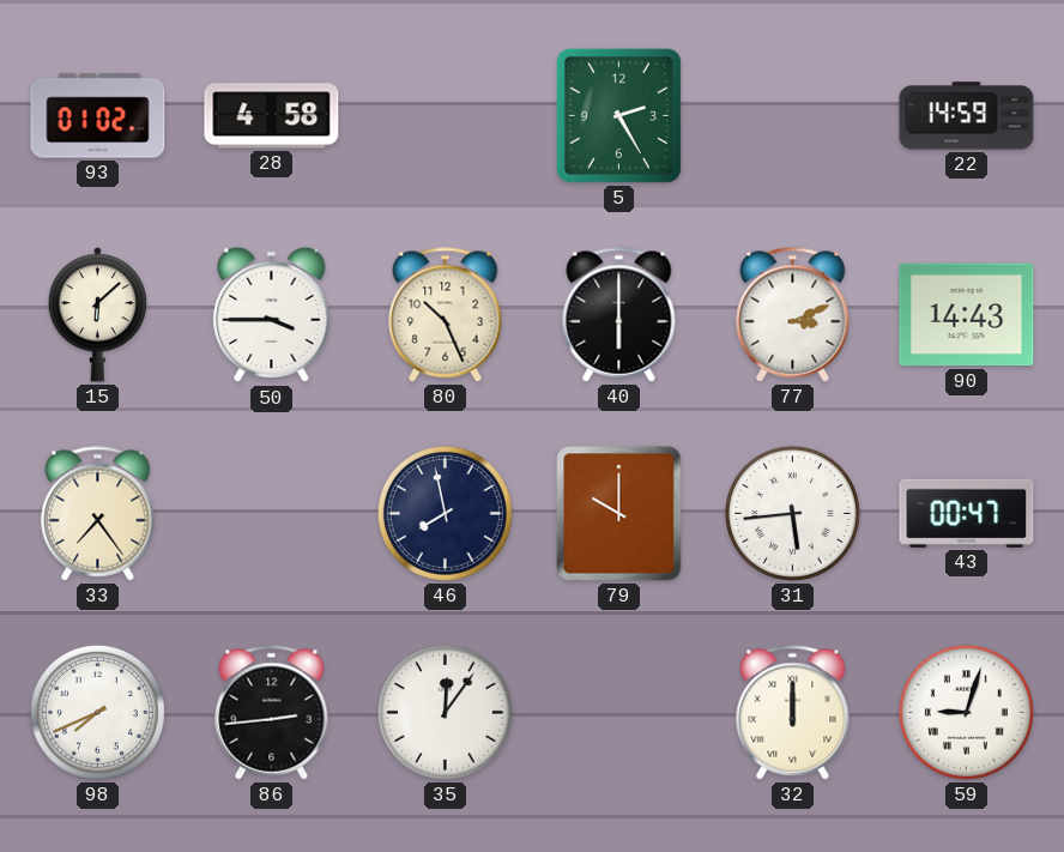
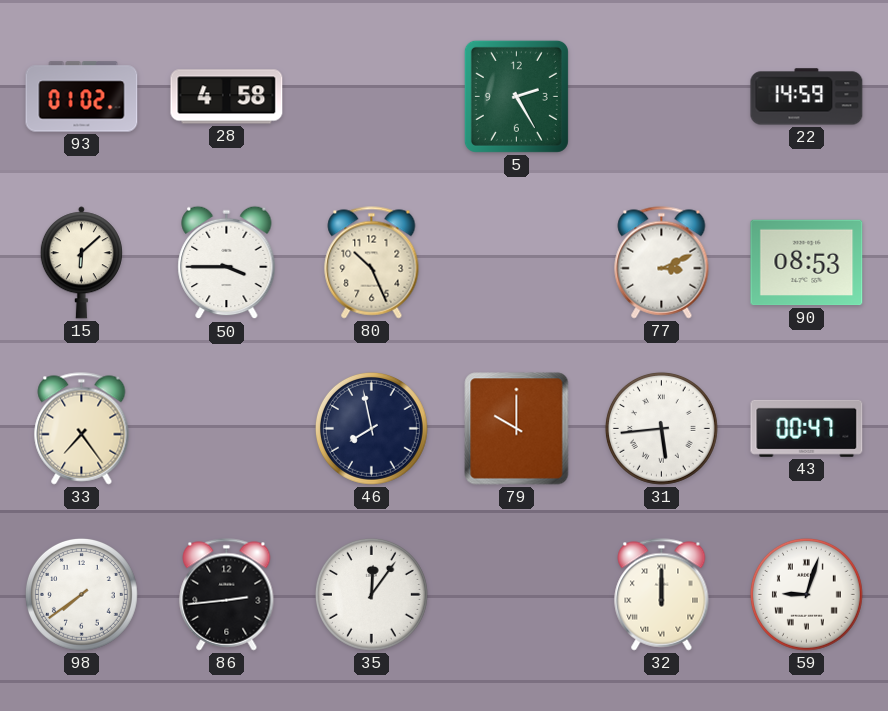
40: 6:00 -> none
90: 14:43 -> 08:53
98: 7:41 -> 7:39
